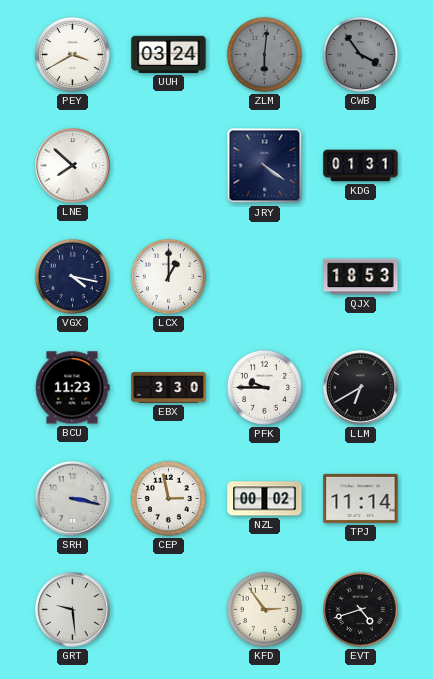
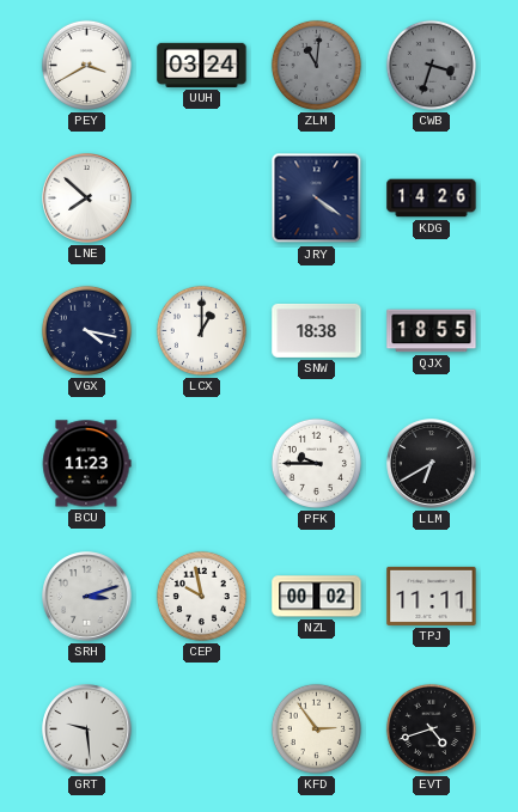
ZLM: 6:01 -> 11:01
CWB: 3:54 -> 3:33
KDG: 01:31 -> 14:26
SNW: none -> 18:38
QJX: 18:53 -> 18:55
EBX: 3:30 -> none
SRH: 3:17 -> 3:12
CEP: 2:58 -> 9:58
TPJ: 11:14 -> 11:11
